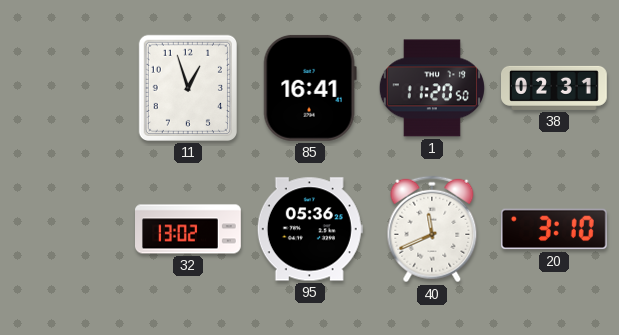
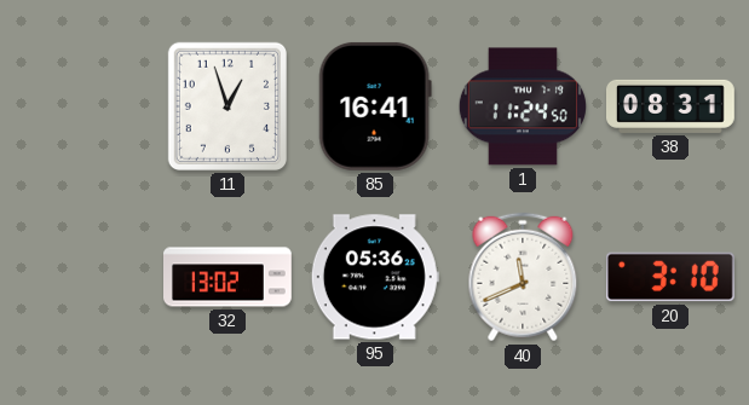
1: 11:20 -> 11:24
38: 02:31 -> 08:31
